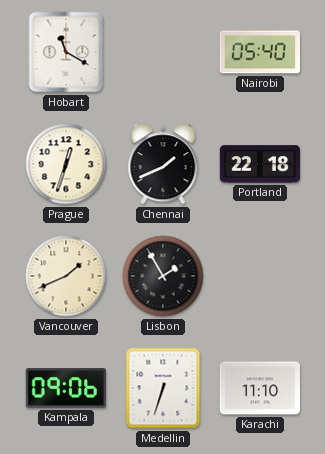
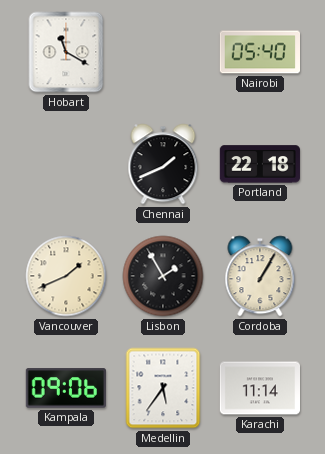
Prague: 12:33 -> none
Cordoba: none -> 1:05
Medellin: 6:33 -> 5:36
Karachi: 11:10 -> 11:14
